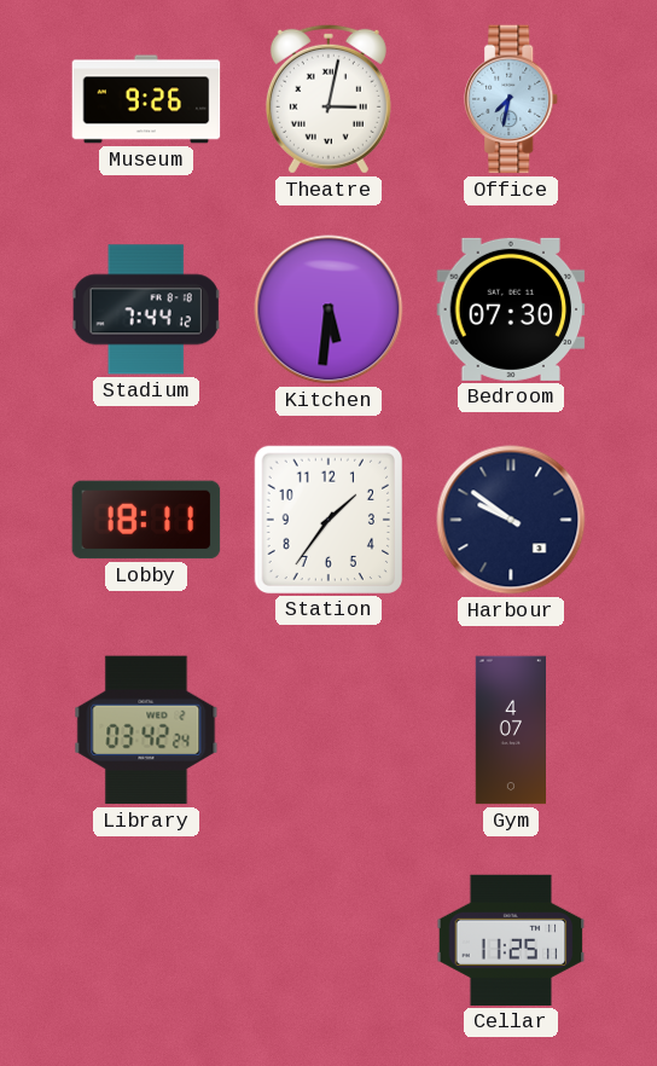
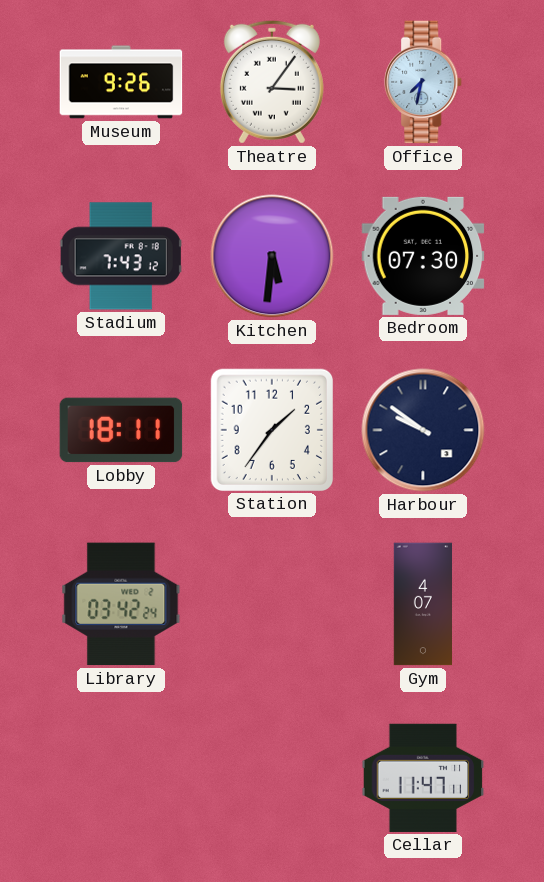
Theatre: 3:02 -> 3:06
Stadium: 7:44 -> 7:43
Cellar: 11:25 -> 11:47
